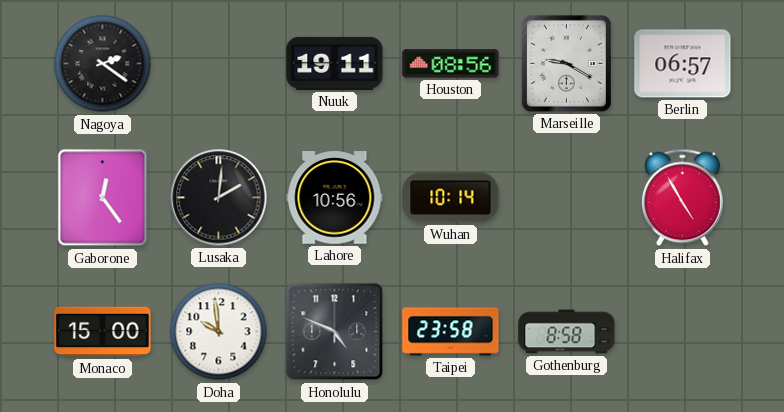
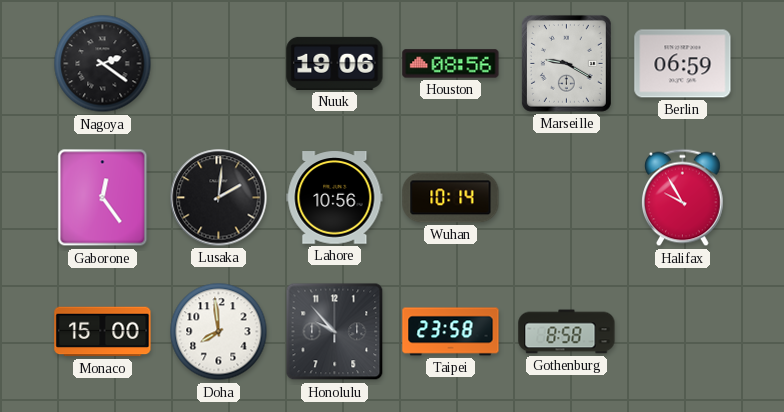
Nuuk: 19:11 -> 19:06
Berlin: 06:57 -> 06:59
Halifax: 4:55 -> 9:55
Doha: 9:59 -> 7:59
Honolulu: 4:49 -> 9:53
